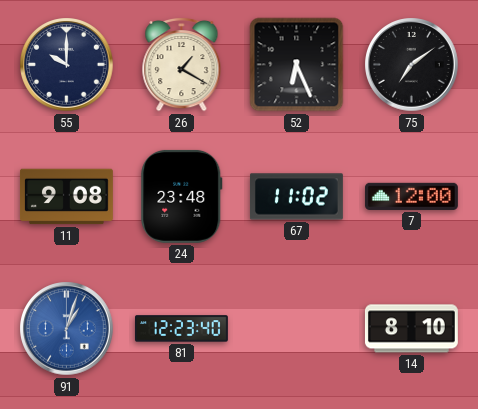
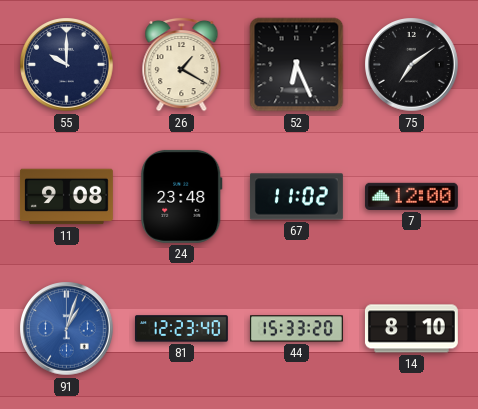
44: none -> 15:33
